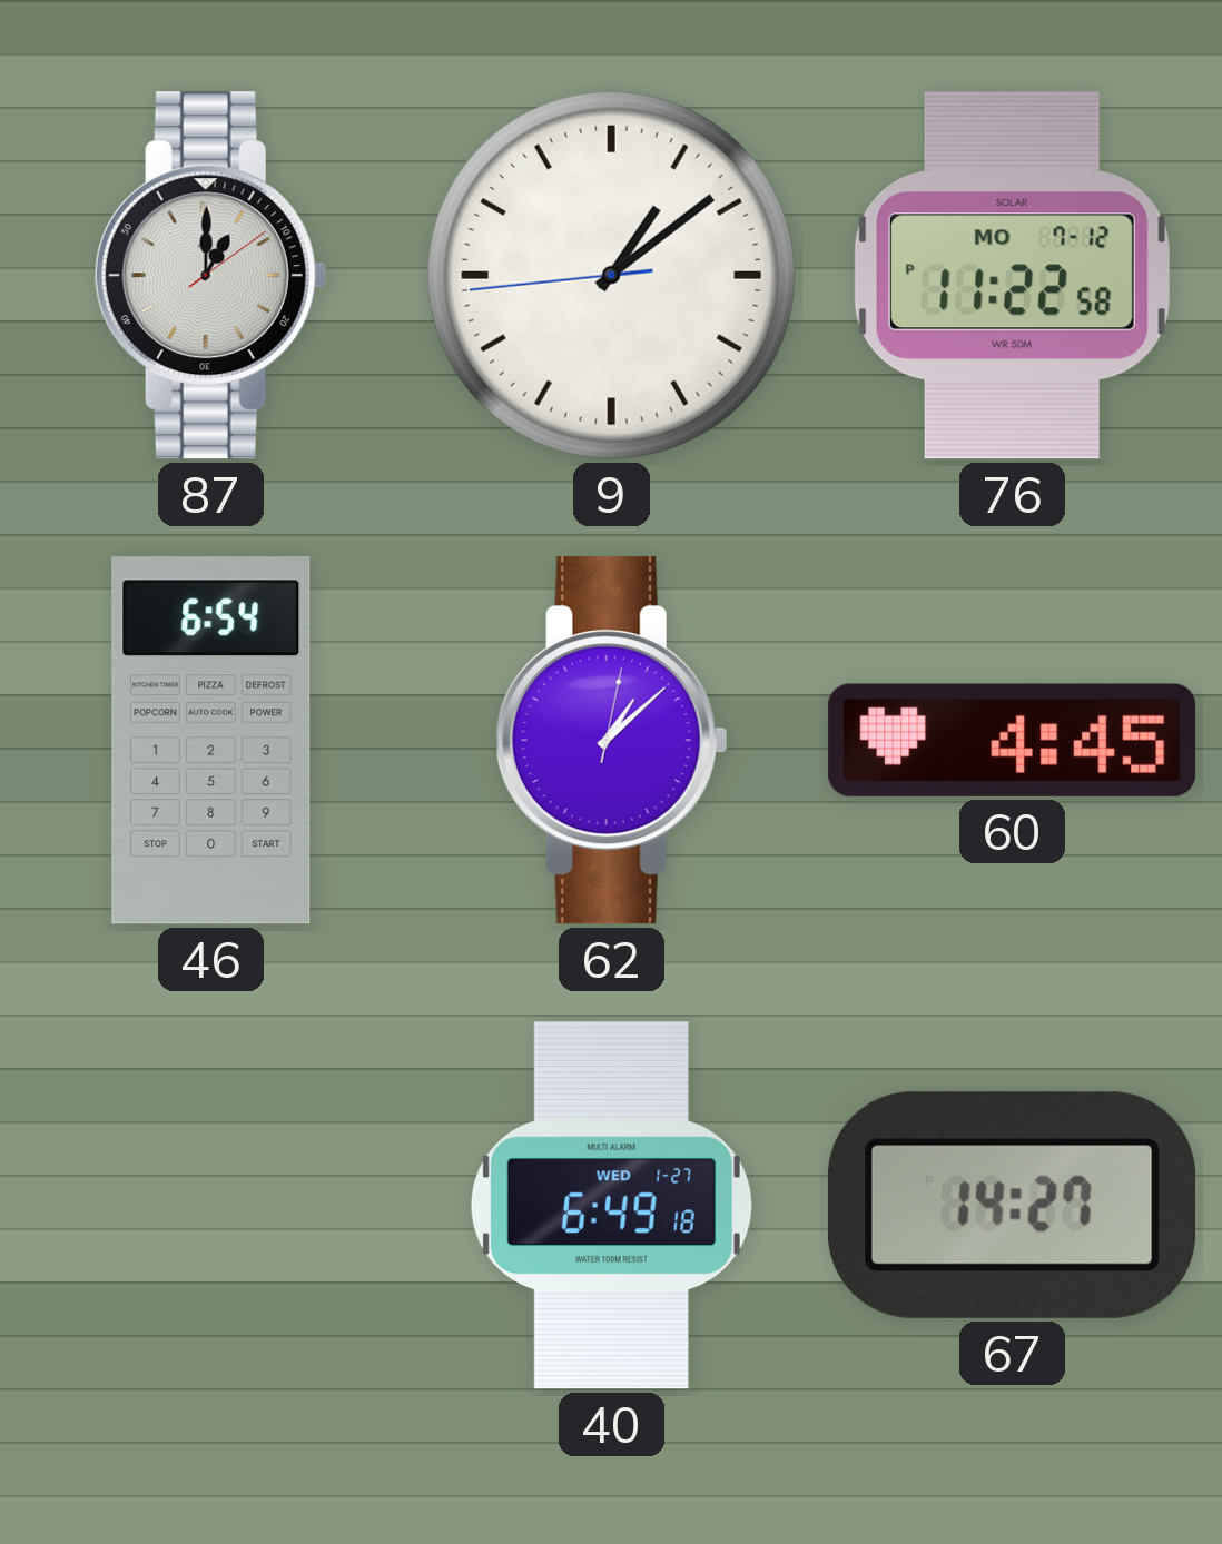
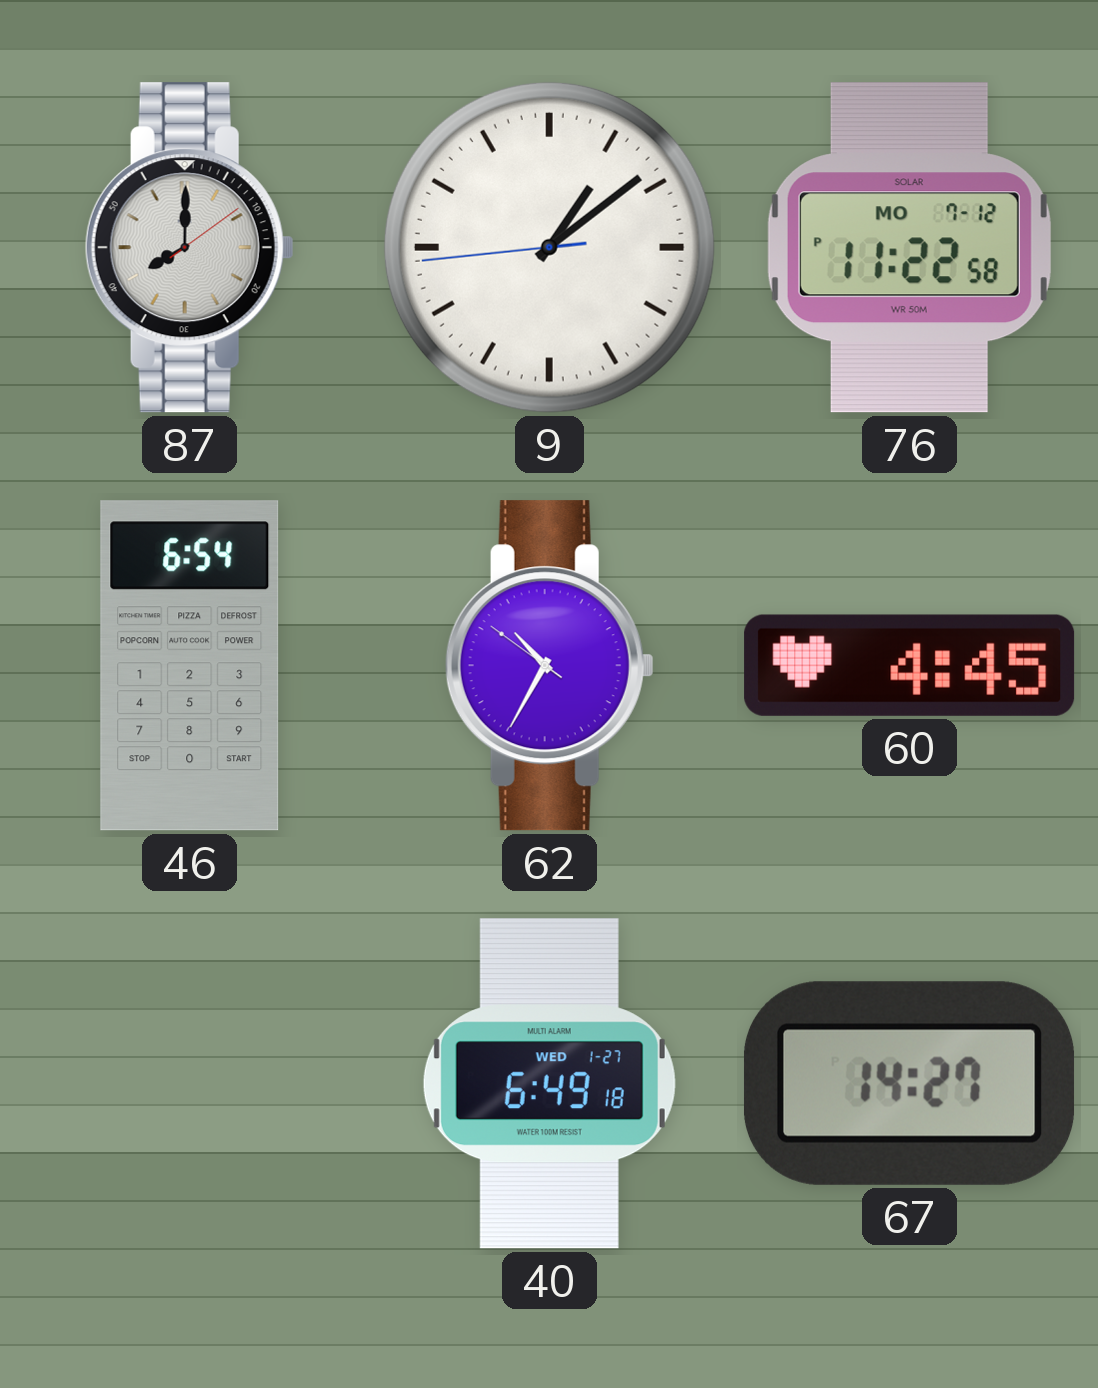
87: 1:00 -> 8:00
62: 1:08 -> 10:34
